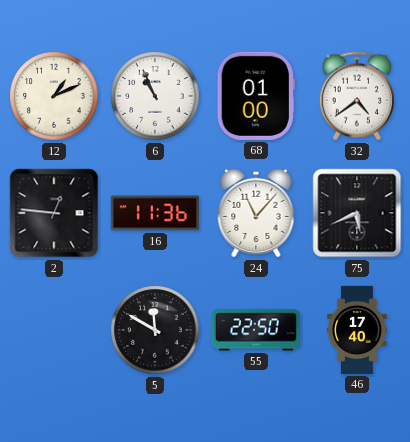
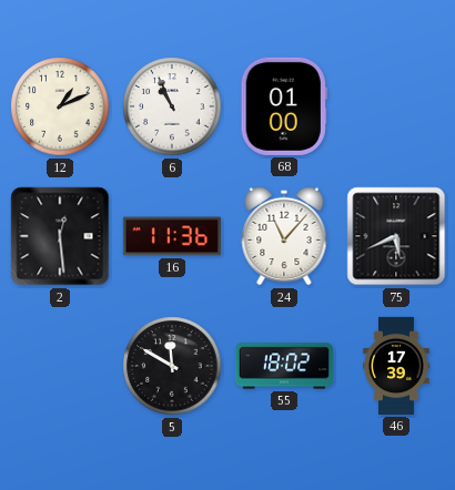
32: 4:39 -> none
2: 12:46 -> 12:29
55: 22:50 -> 18:02
46: 17:40 -> 17:39
